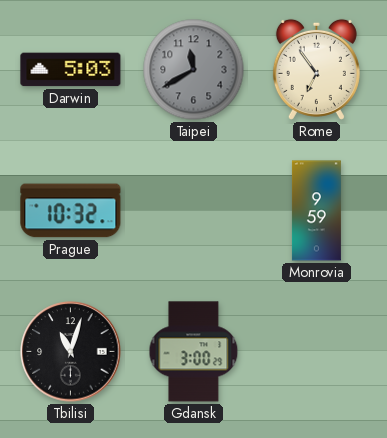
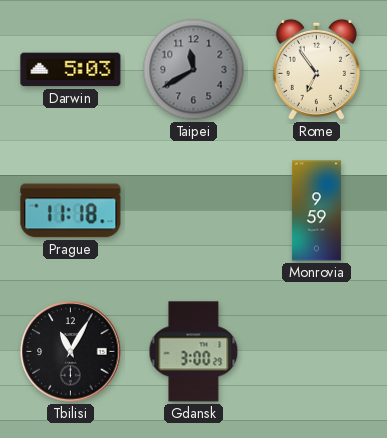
Prague: 10:32 -> 11:18
Tbilisi: 11:03 -> 11:05
